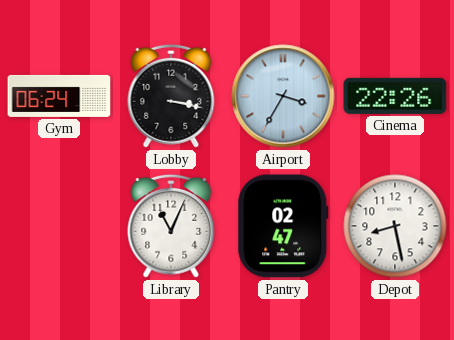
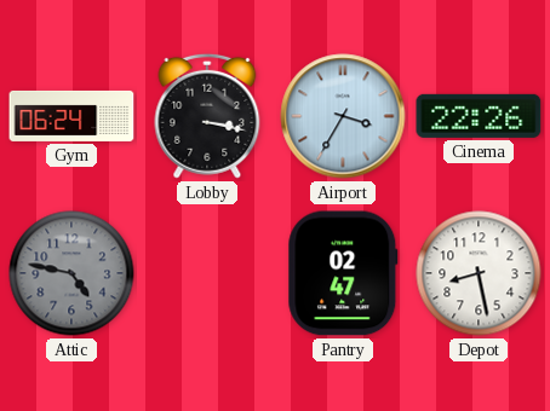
Attic: none -> 4:47
Library: 11:04 -> none
